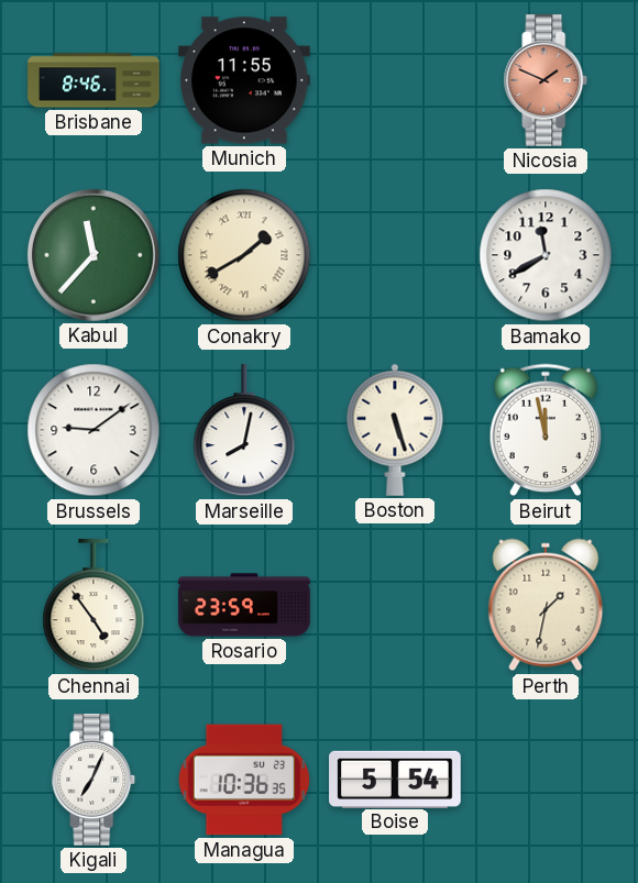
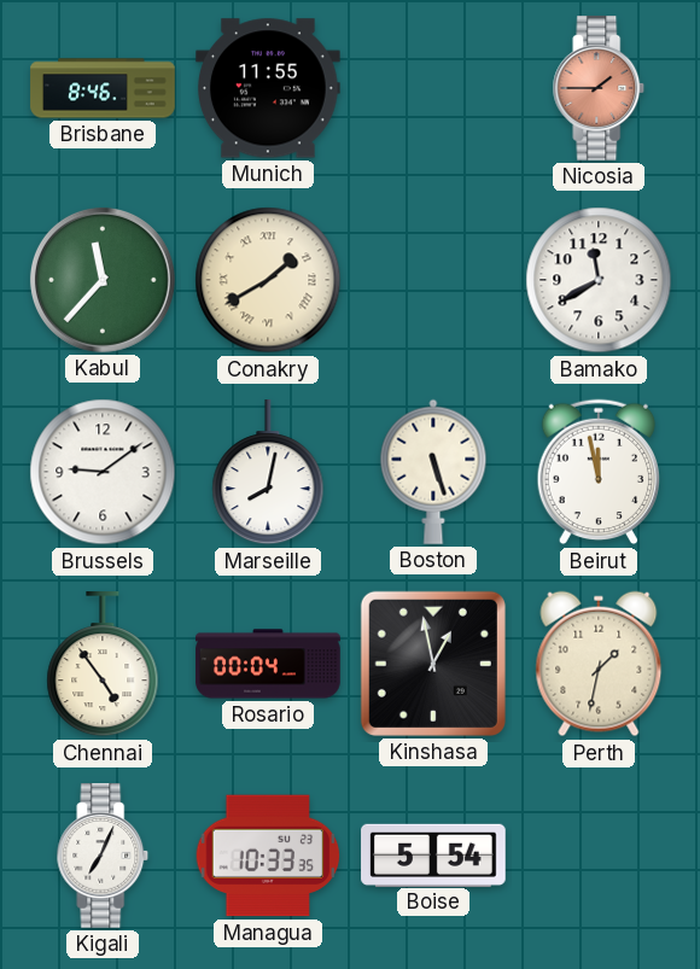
Nicosia: 1:49 -> 1:45
Rosario: 23:59 -> 00:04
Kinshasa: none -> 12:58
Managua: 10:36 -> 10:33
